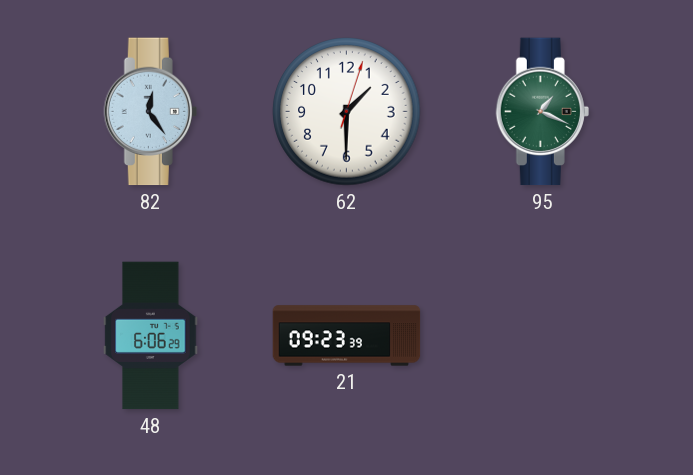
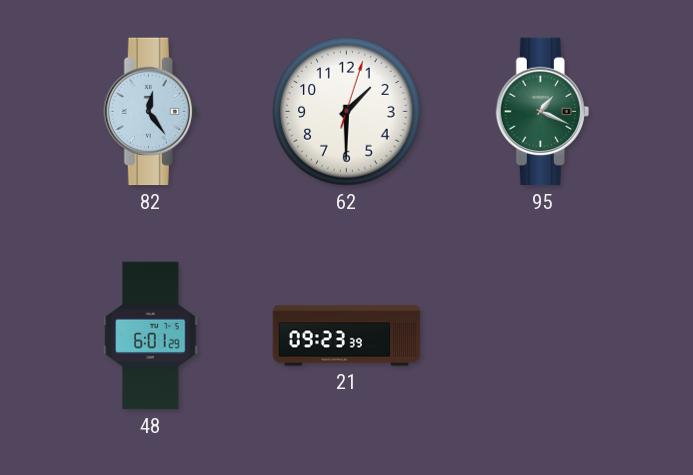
48: 6:06 -> 6:01
